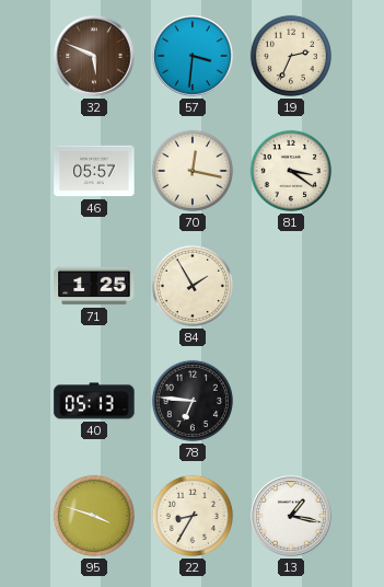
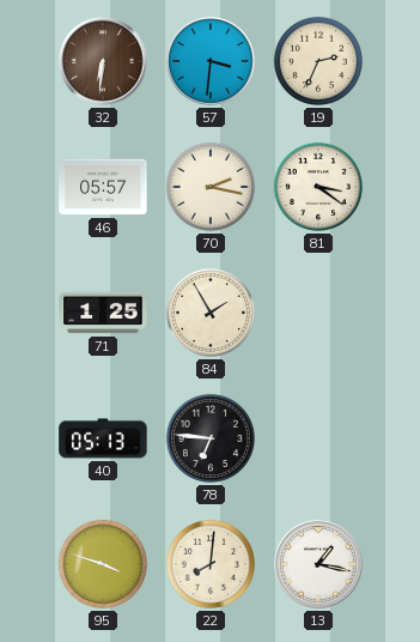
32: 5:49 -> 6:31
70: 12:17 -> 2:17
22: 8:35 -> 8:01
